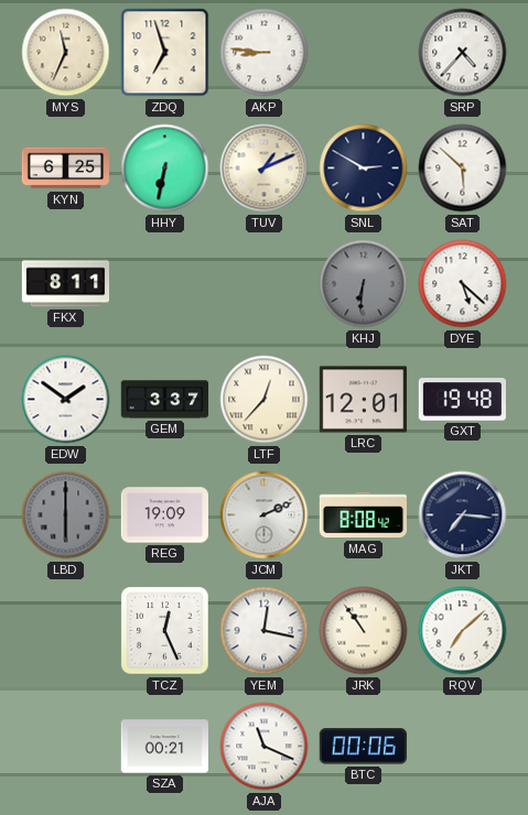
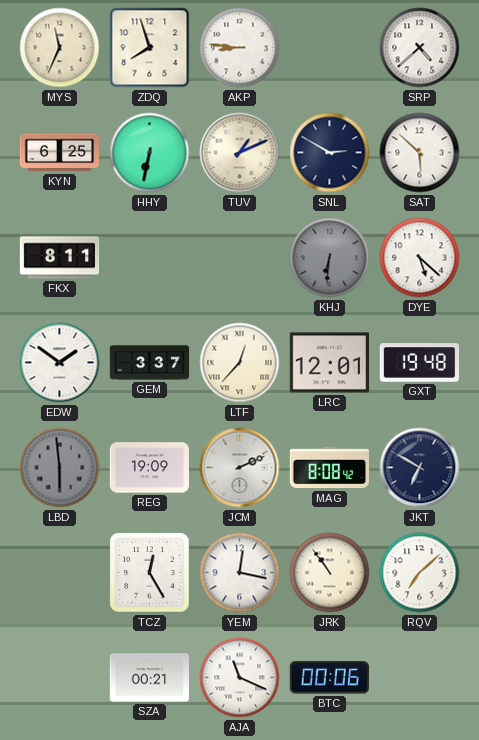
ZDQ: 6:57 -> 7:57
SRP: 4:37 -> 4:38
LBD: 6:00 -> 5:59
JKT: 7:16 -> 6:50
TCZ: 12:26 -> 12:25
